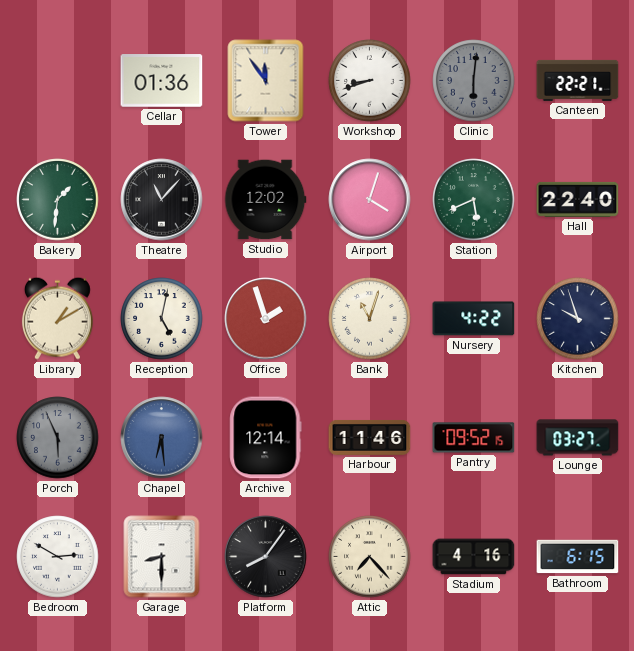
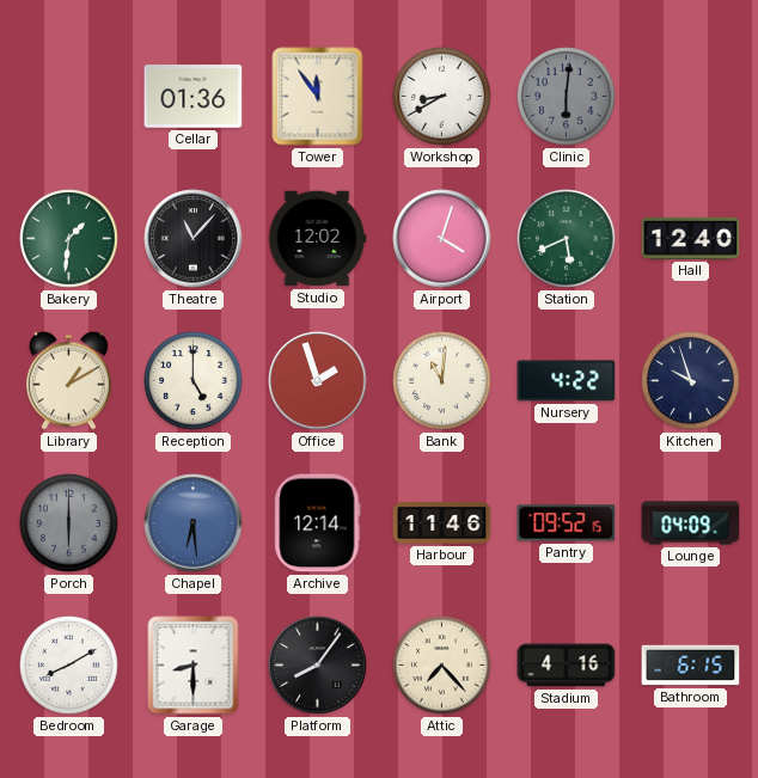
Workshop: 8:42 -> 8:40
Canteen: 22:21 -> none
Hall: 22:40 -> 12:40
Reception: 5:02 -> 5:00
Bank: 11:03 -> 11:01
Porch: 5:56 -> 6:00
Lounge: 03:27 -> 04:09
Bedroom: 2:50 -> 8:10
